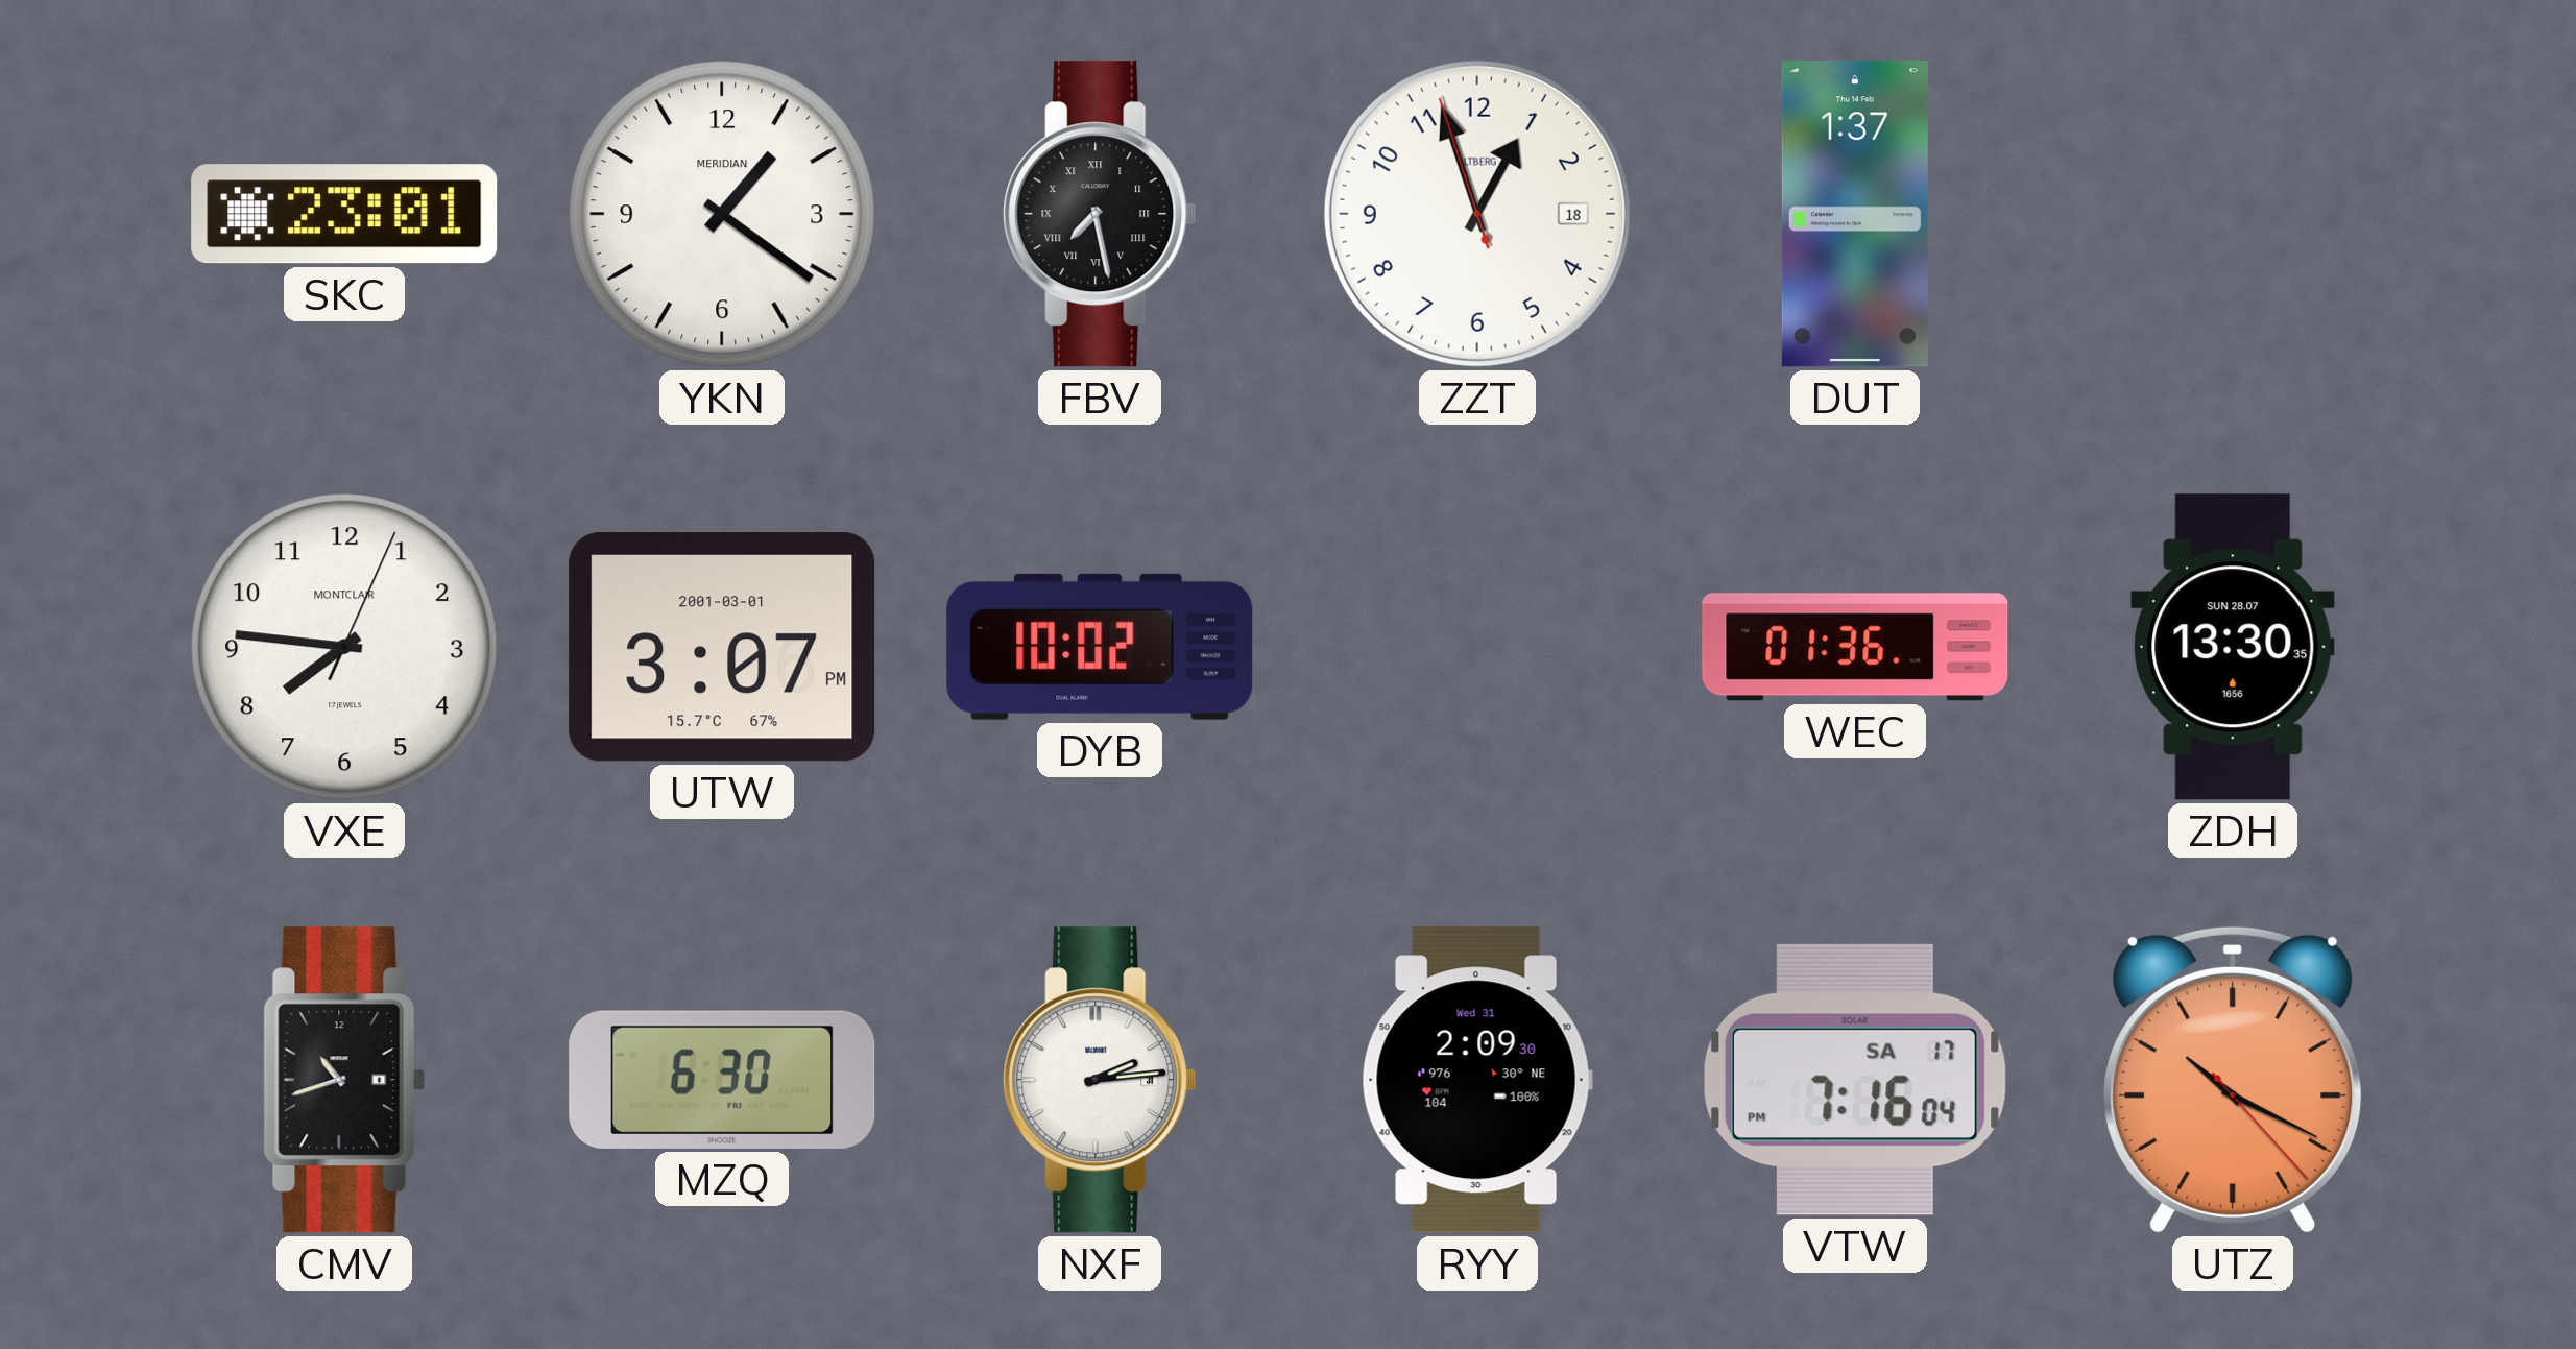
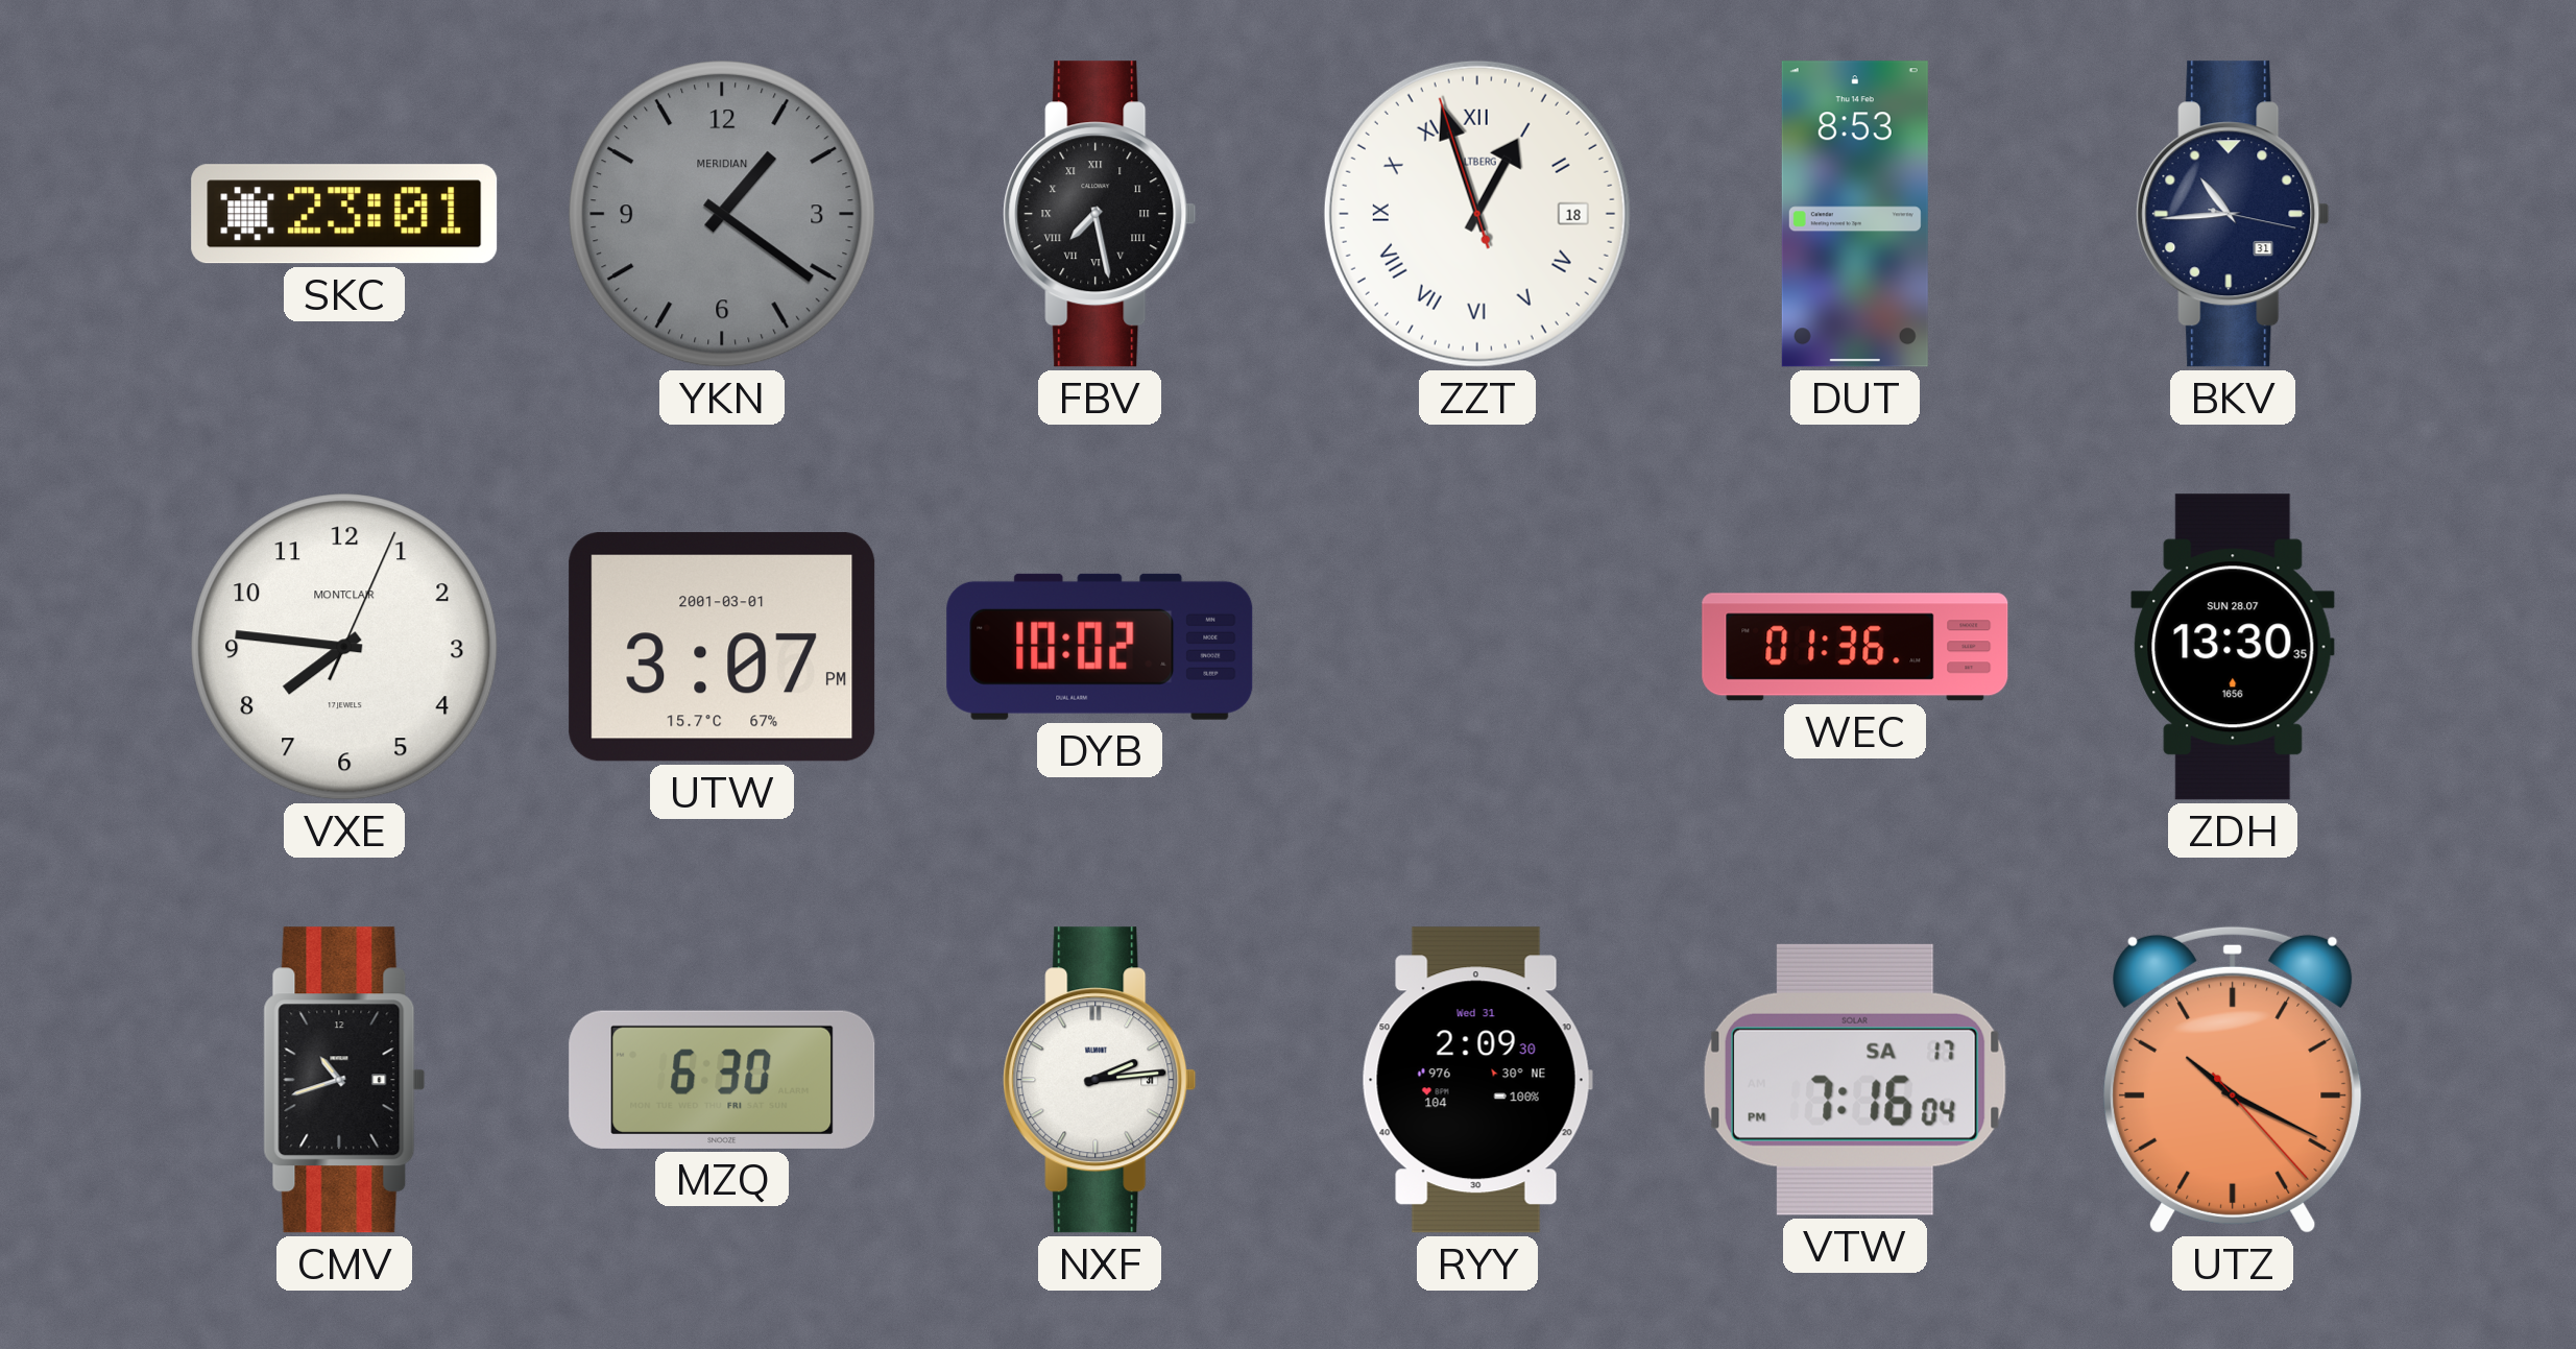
YKN dial: white -> grey
ZZT numerals: Arabic -> Roman
DUT: 1:37 -> 8:53
BKV: none -> 10:44
